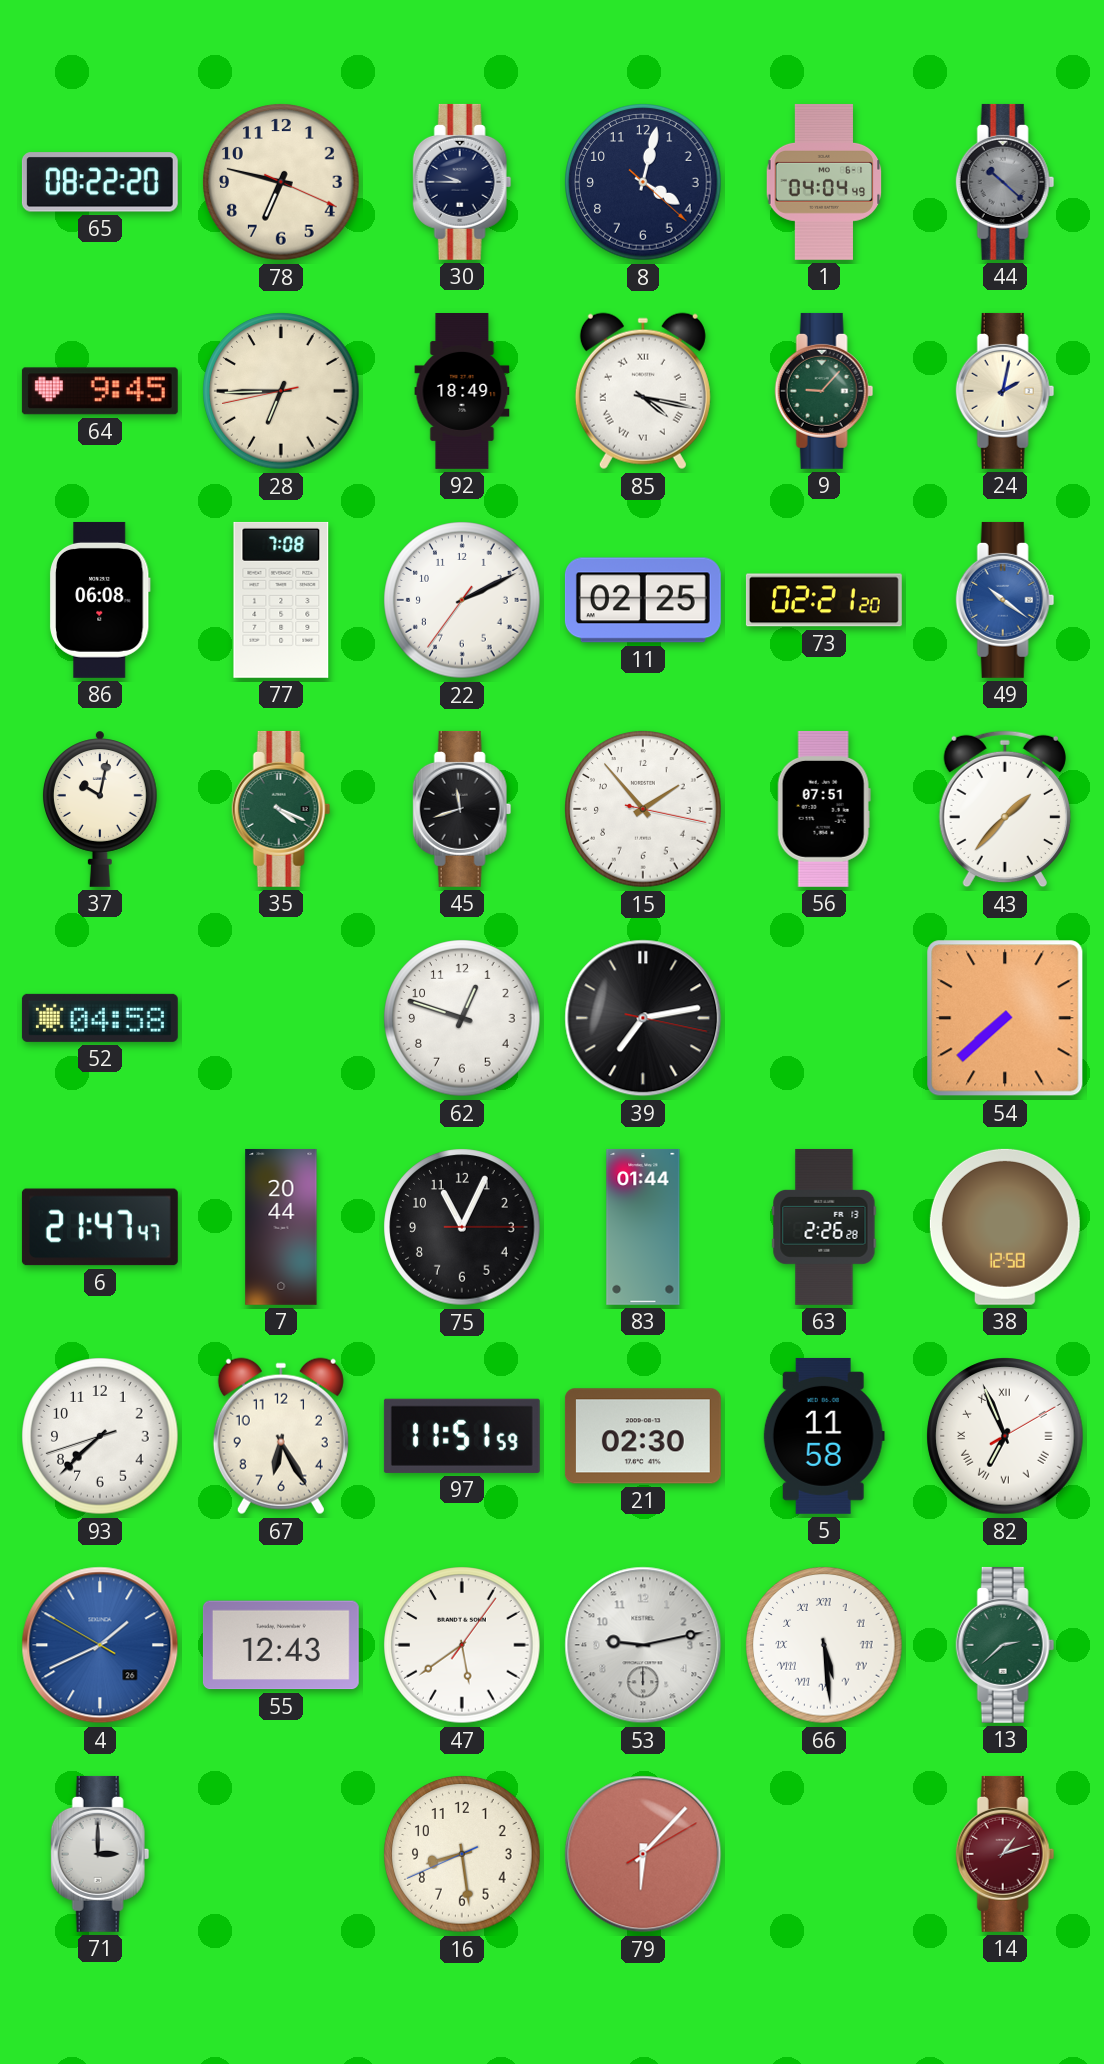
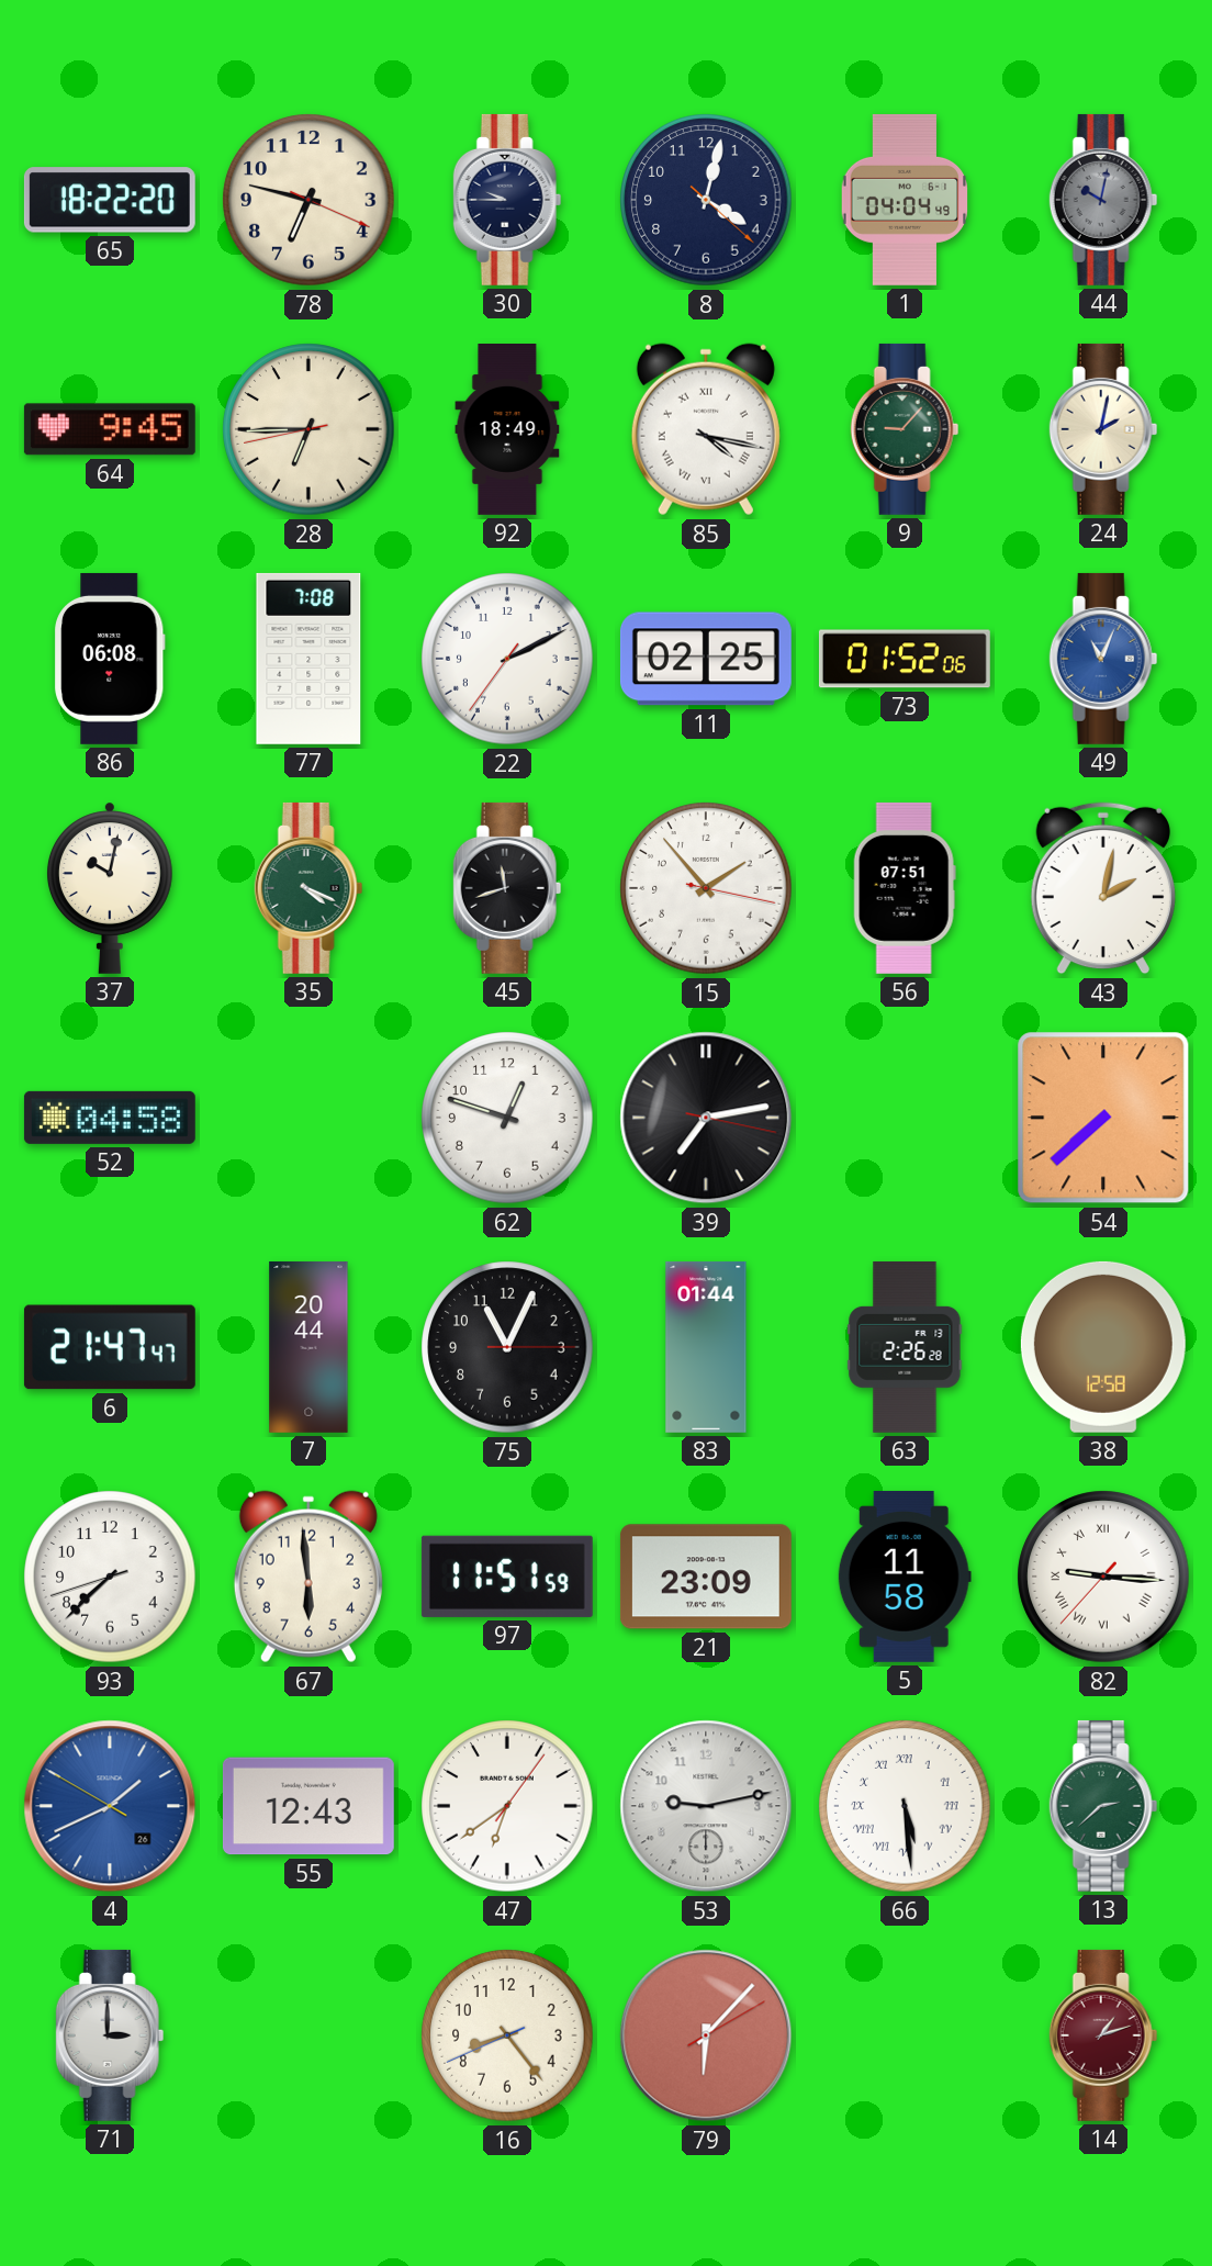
65: 08:22 -> 18:22
44: 10:22 -> 10:02
73: 02:21 -> 01:52
49: 10:21 -> 11:04
43: 1:37 -> 2:02
67: 6:25 -> 5:59
21: 02:30 -> 23:09
82: 6:56 -> 9:15
47: 5:39 -> 6:39
16: 8:28 -> 8:23
